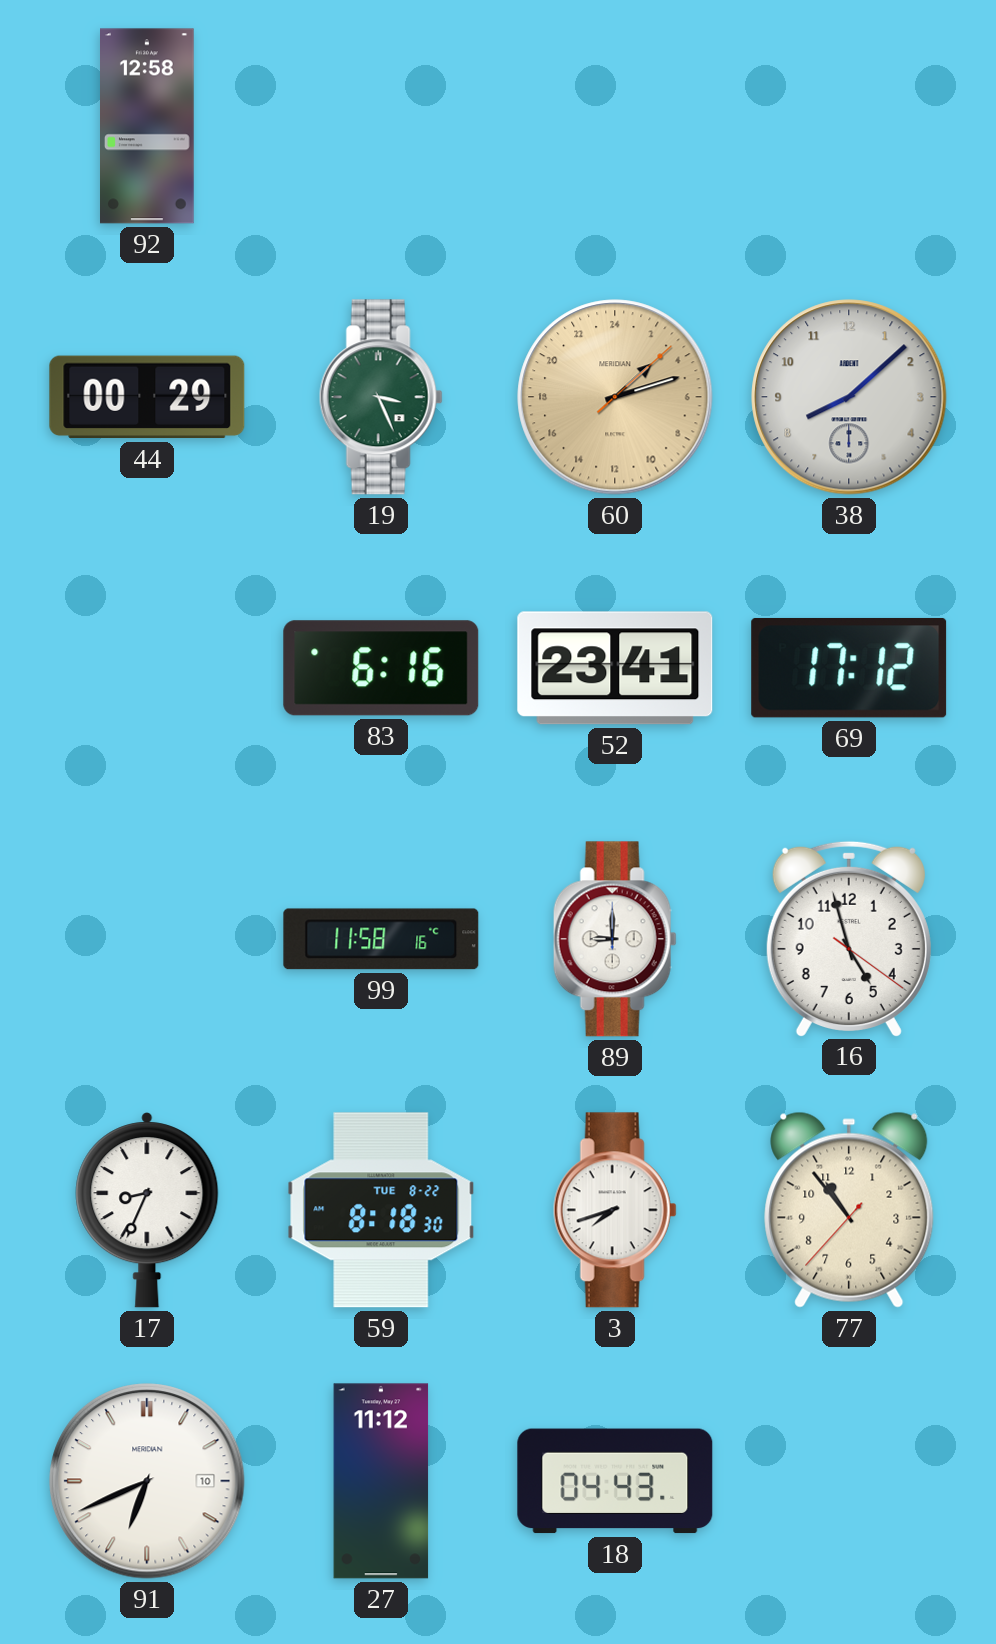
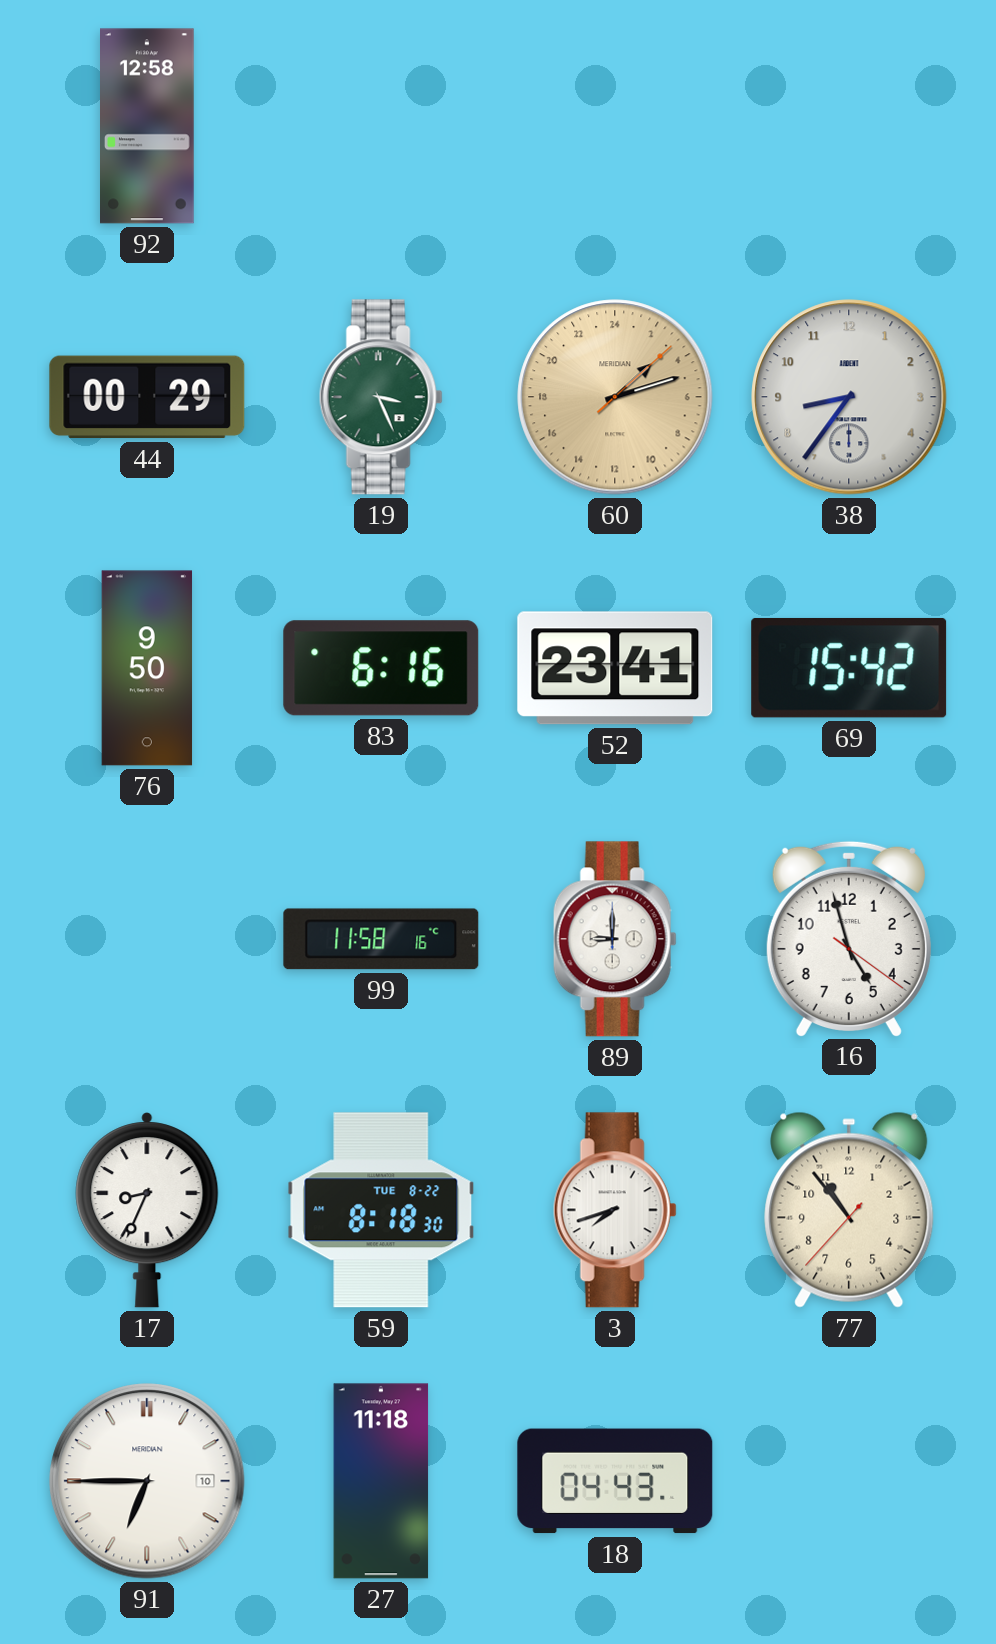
38: 8:08 -> 8:36
76: none -> 9:50
69: 17:12 -> 15:42
91: 6:41 -> 6:45
27: 11:12 -> 11:18
